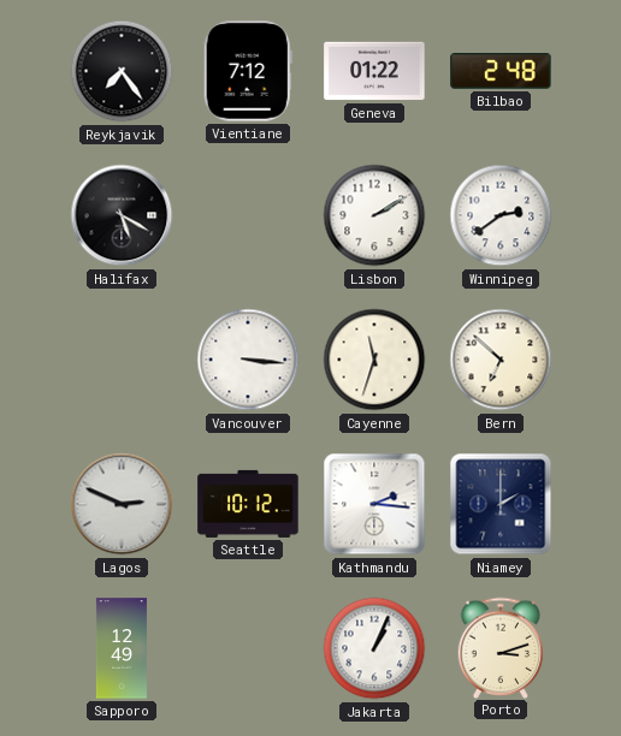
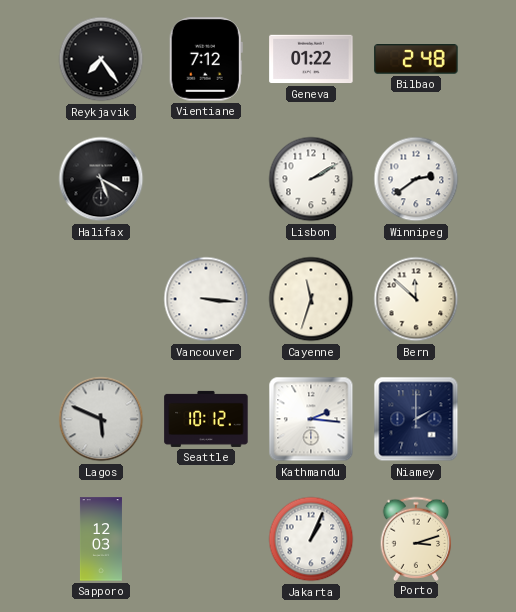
Bern: 6:52 -> 11:52
Lagos: 2:49 -> 5:49
Sapporo: 12:49 -> 12:03
